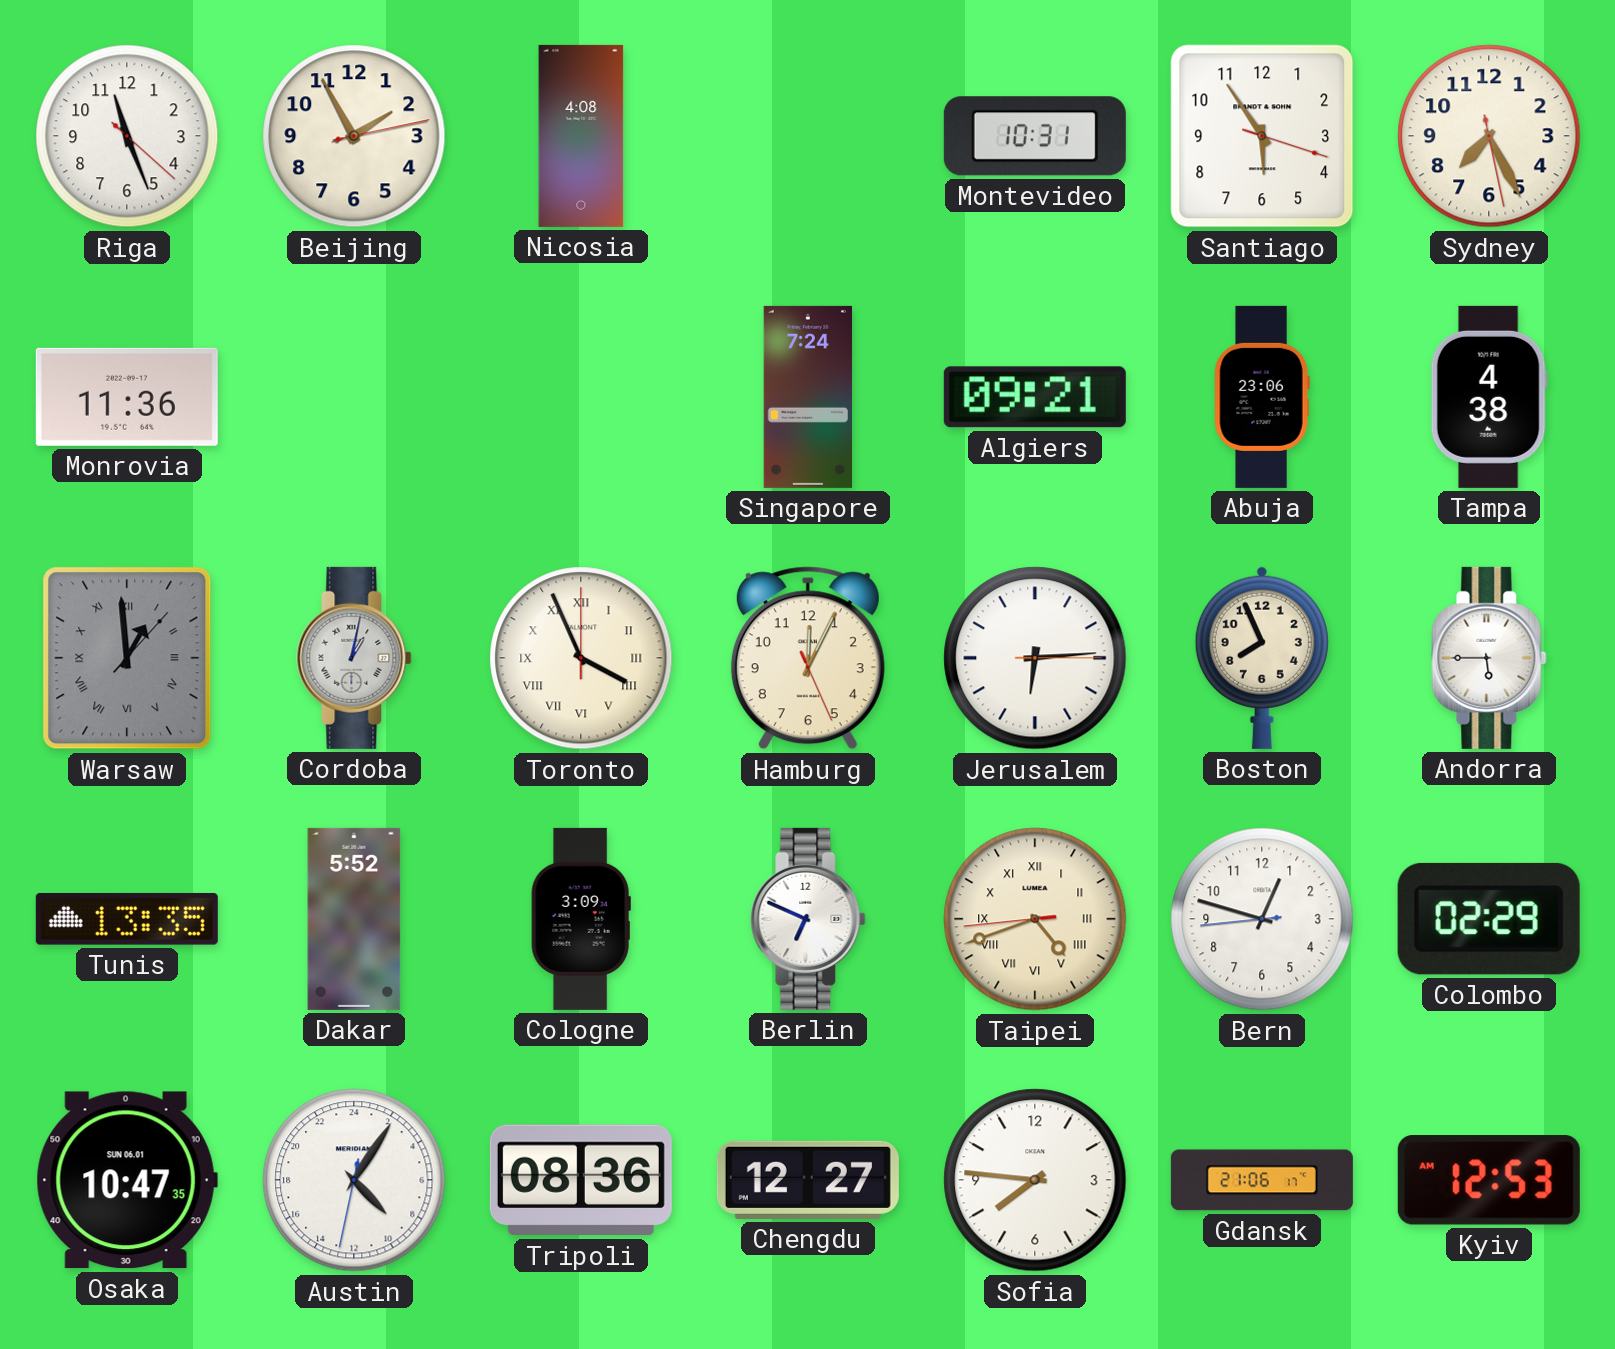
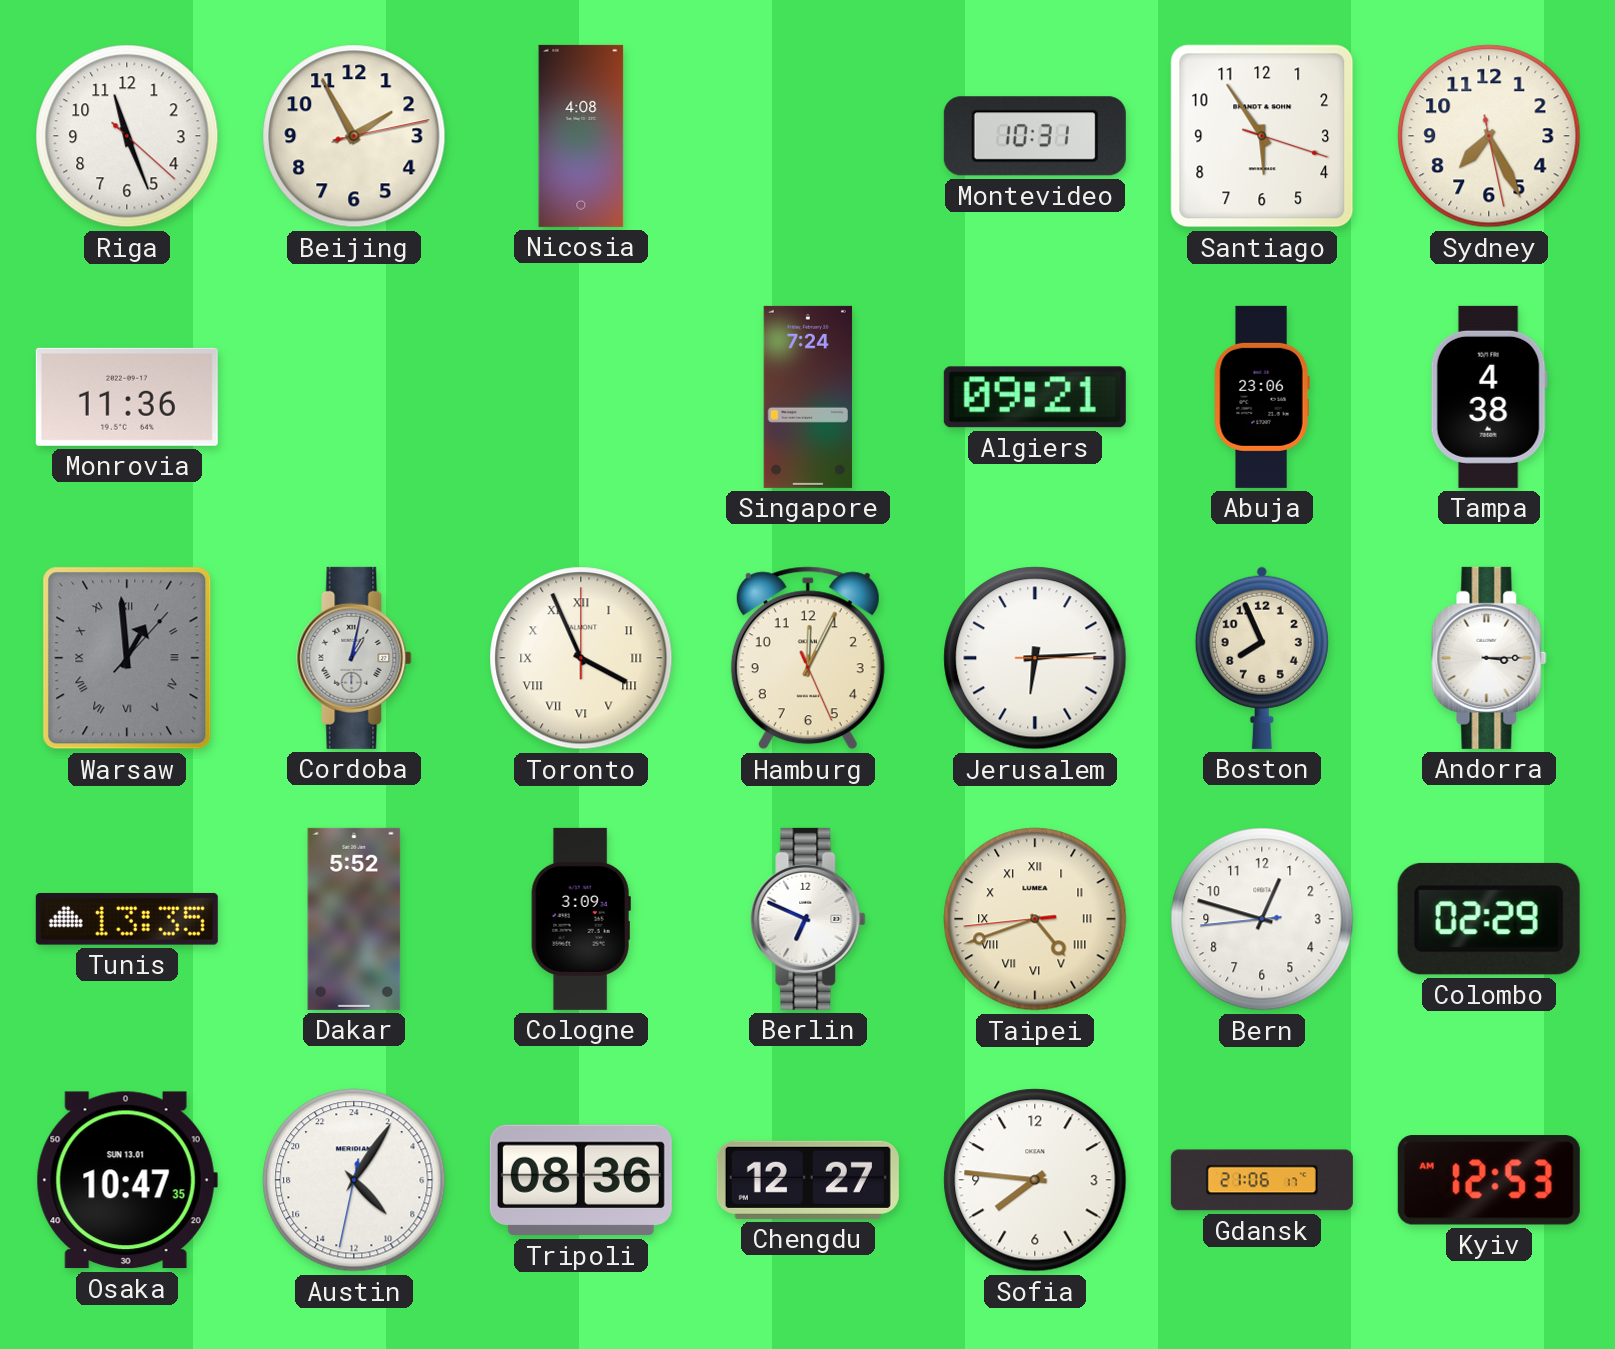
Andorra: 5:45 -> 3:15
Osaka date: SUN 06.01 -> SUN 13.01
